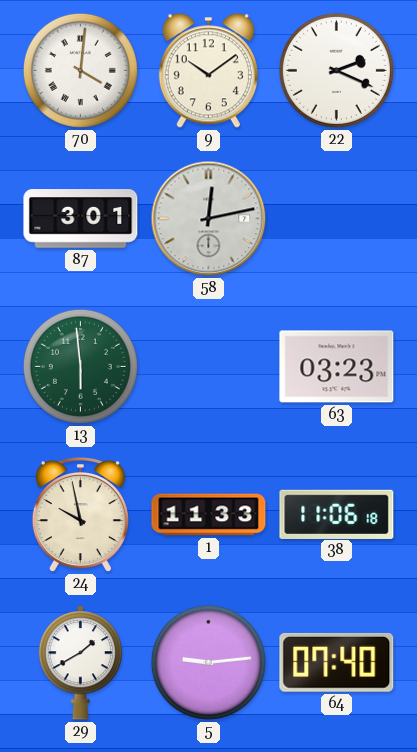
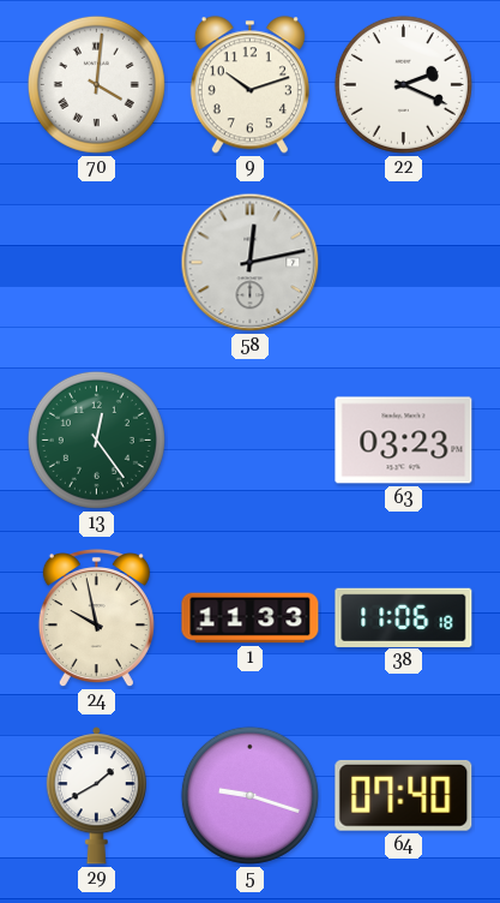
9: 10:09 -> 10:12
87: 3:01 -> none
13: 5:59 -> 12:24
5: 9:14 -> 9:18
